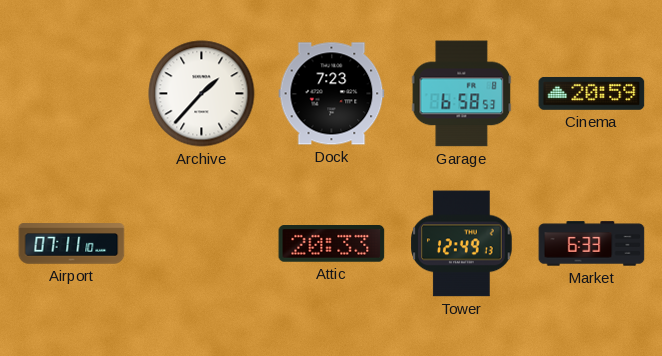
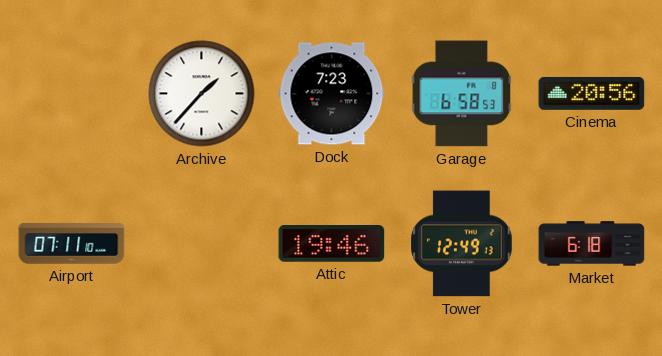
Cinema: 20:59 -> 20:56
Attic: 20:33 -> 19:46
Market: 6:33 -> 6:18
